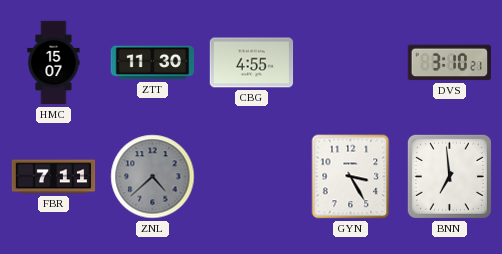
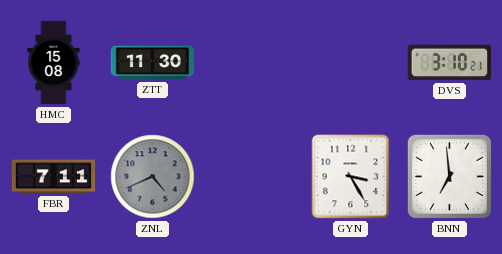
HMC: 15:07 -> 15:08
CBG: 4:55 -> none
ZNL: 4:38 -> 4:41
